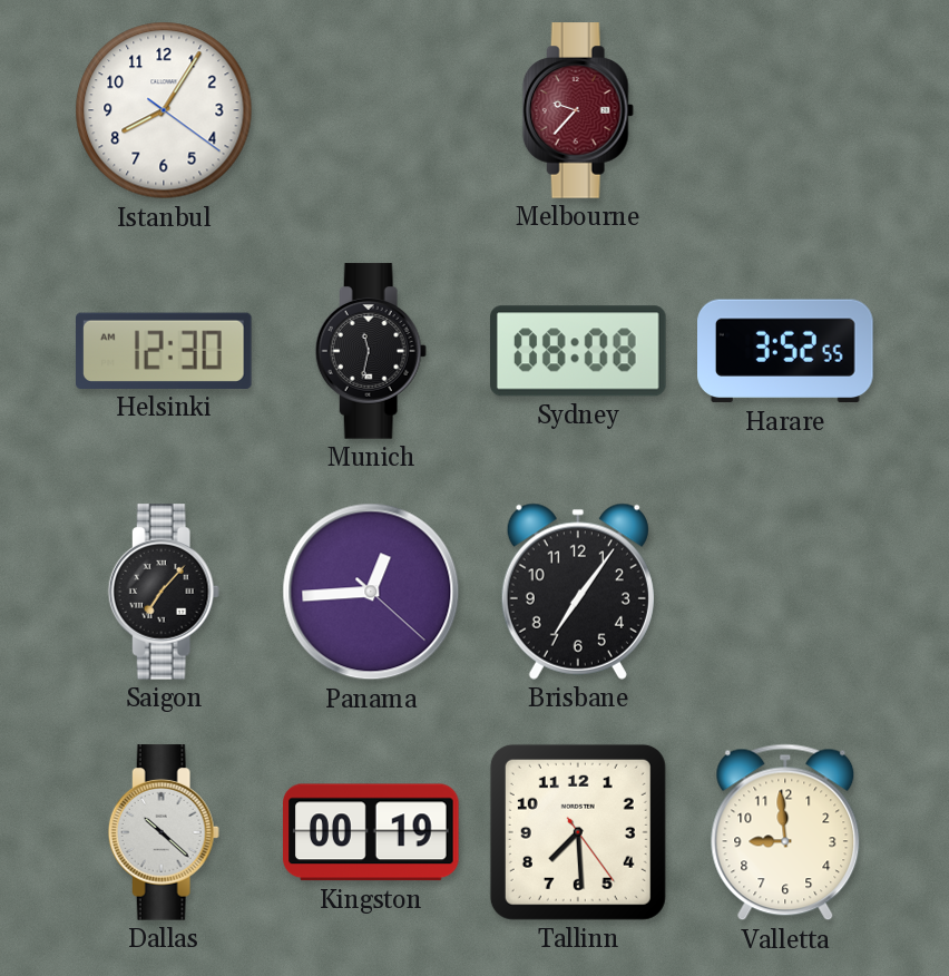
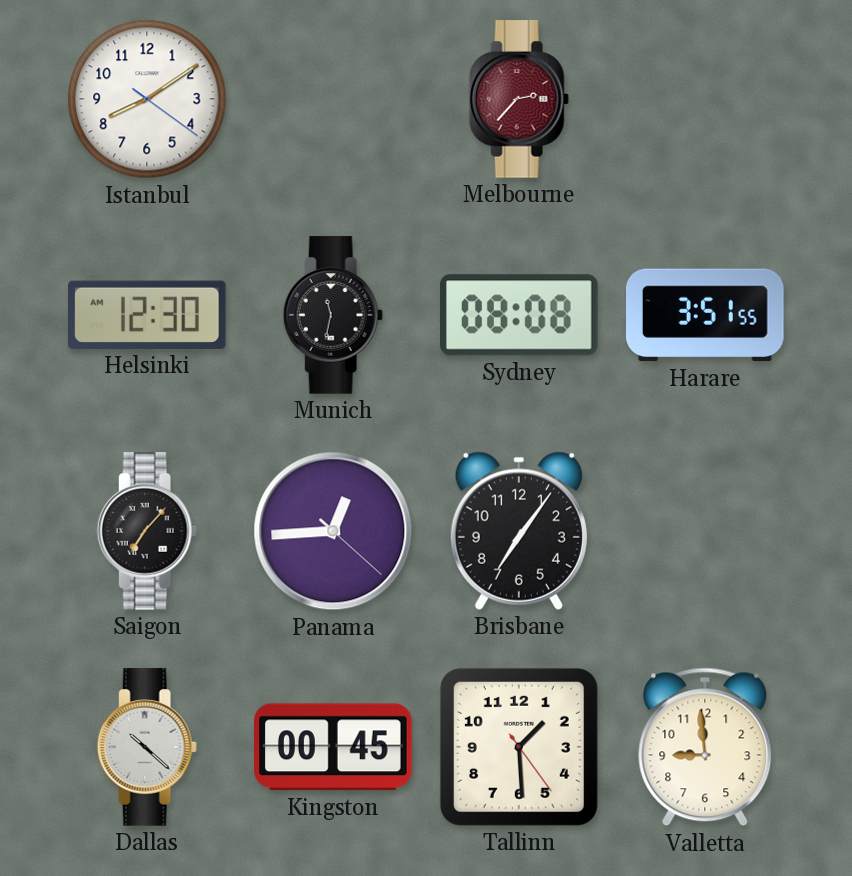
Istanbul: 8:05 -> 8:09
Melbourne: 9:37 -> 2:37
Harare: 3:52 -> 3:51
Kingston: 00:19 -> 00:45
Tallinn: 7:29 -> 1:29
